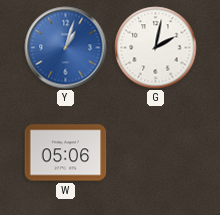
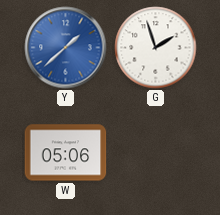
Y: 1:03 -> 1:38
G: 2:02 -> 1:57
